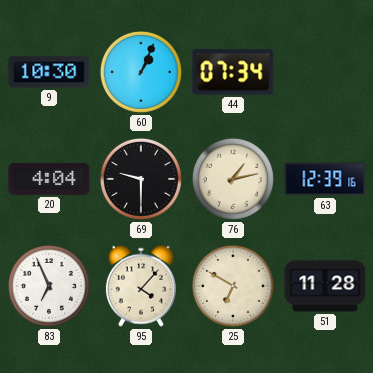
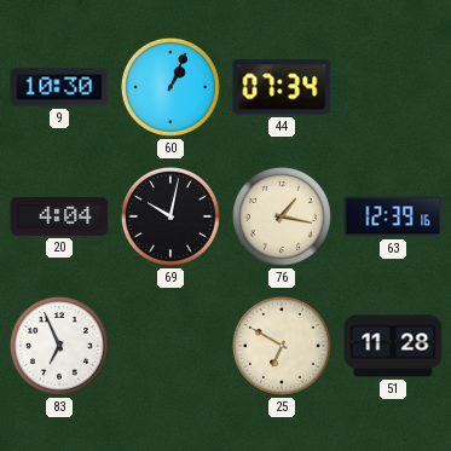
69: 9:30 -> 10:02
76: 1:13 -> 1:17
95: 4:07 -> none
